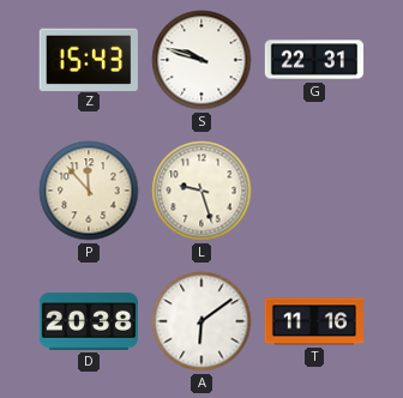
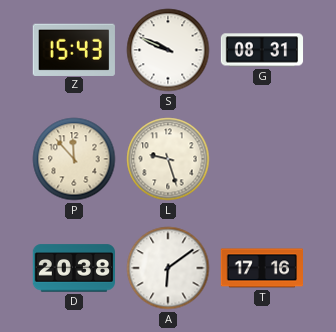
S: 9:48 -> 9:49
G: 22:31 -> 08:31
T: 11:16 -> 17:16
